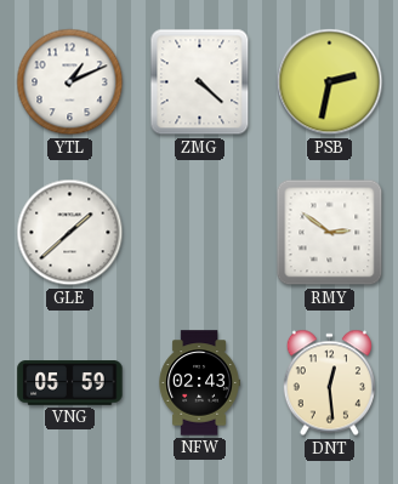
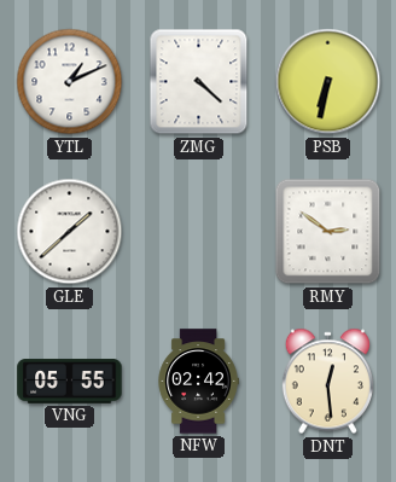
PSB: 2:32 -> 6:32
VNG: 05:59 -> 05:55
NFW: 02:43 -> 02:42
